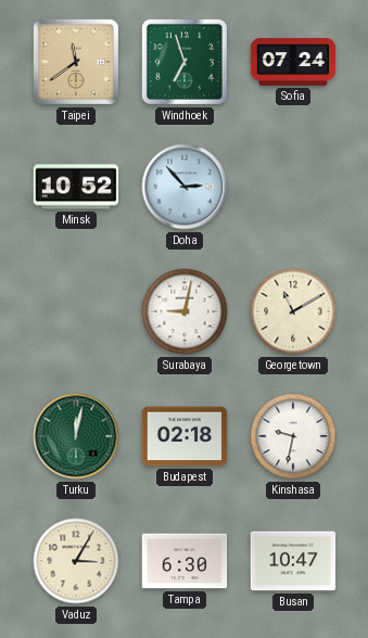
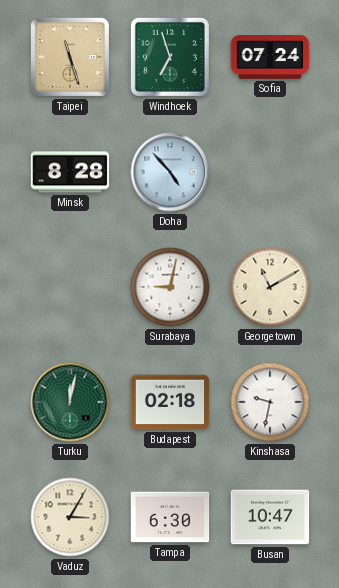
Taipei: 11:39 -> 11:27
Minsk: 10:52 -> 8:28
Doha: 2:53 -> 4:53
